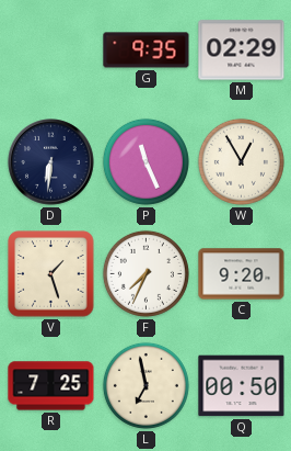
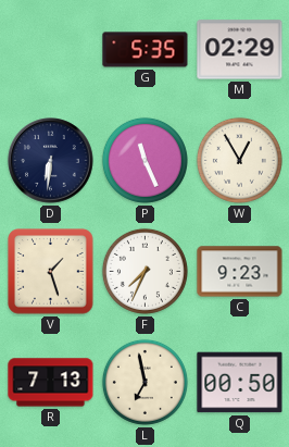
G: 9:35 -> 5:35
C: 9:20 -> 9:23
R: 7:25 -> 7:13
